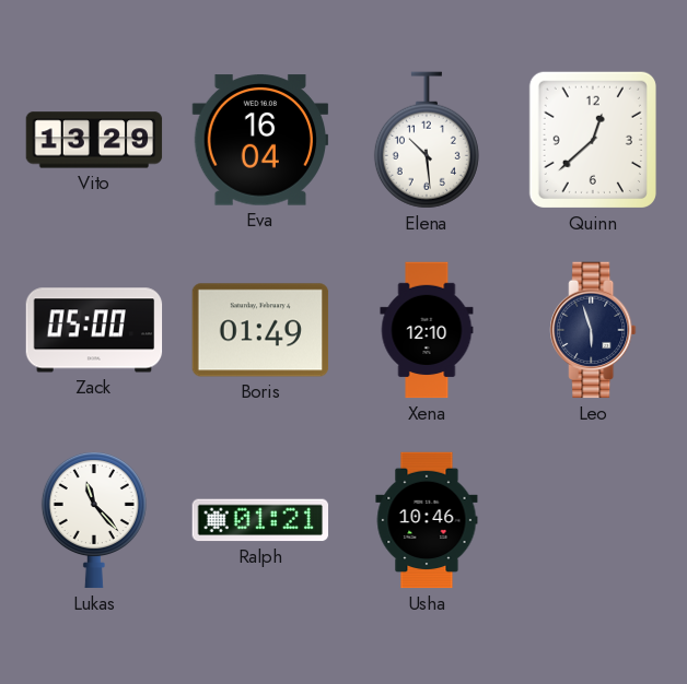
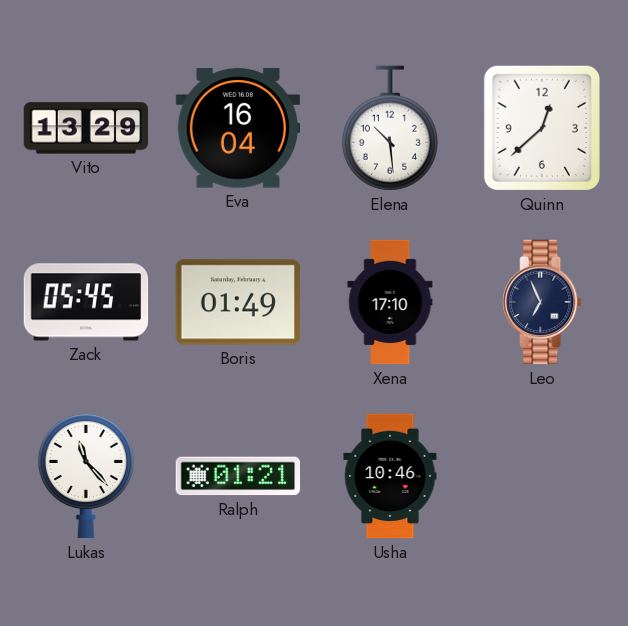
Zack: 05:00 -> 05:45
Xena: 12:10 -> 17:10
Leo: 5:57 -> 6:56
